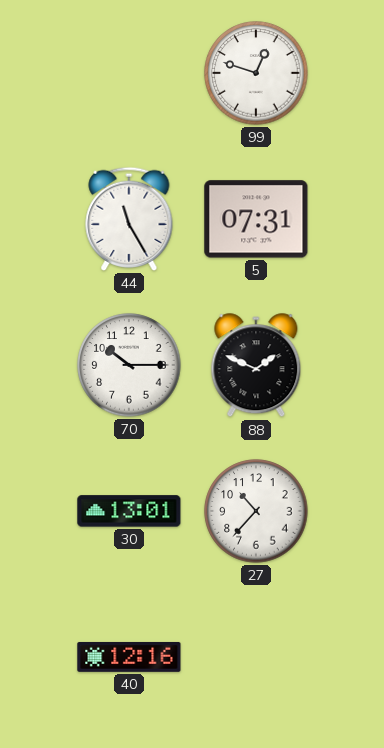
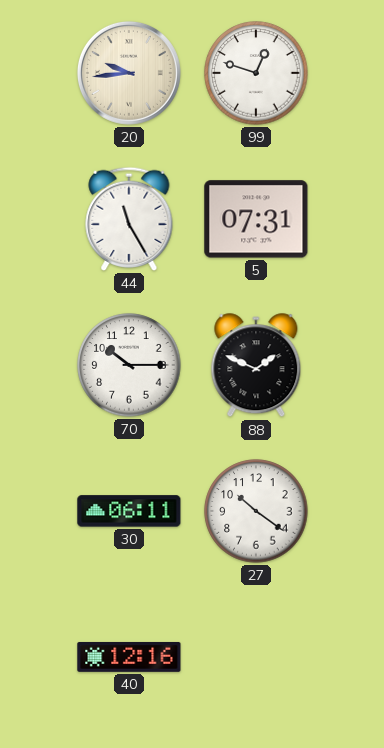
20: none -> 9:44
30: 13:01 -> 06:11
27: 10:37 -> 10:21
